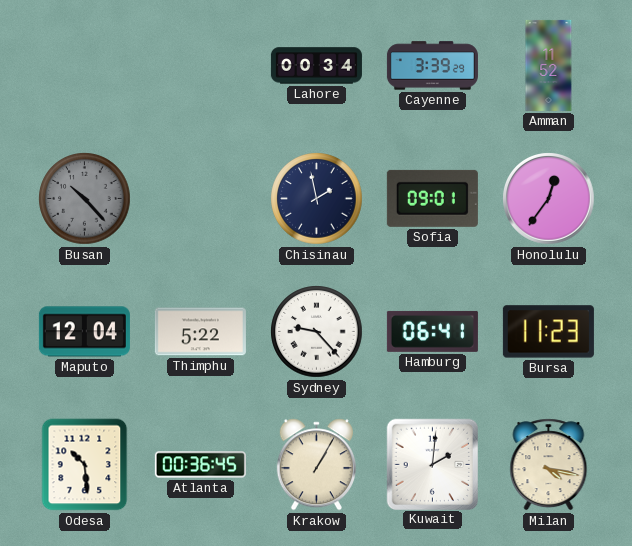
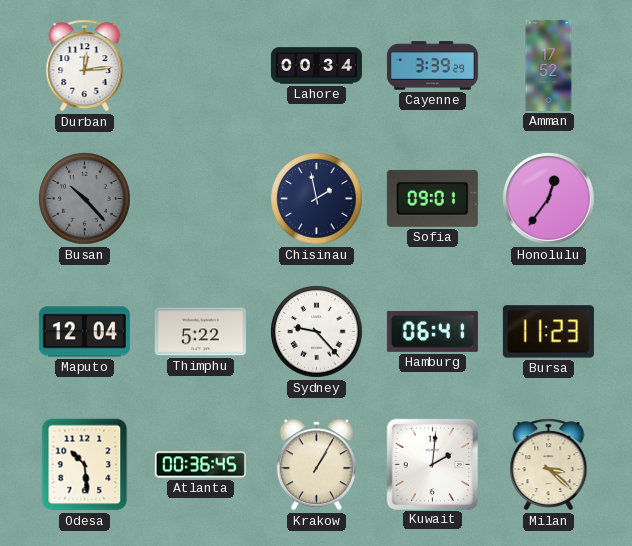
Durban: none -> 12:14
Amman: 11:52 -> 17:52
Milan: 4:17 -> 3:22
